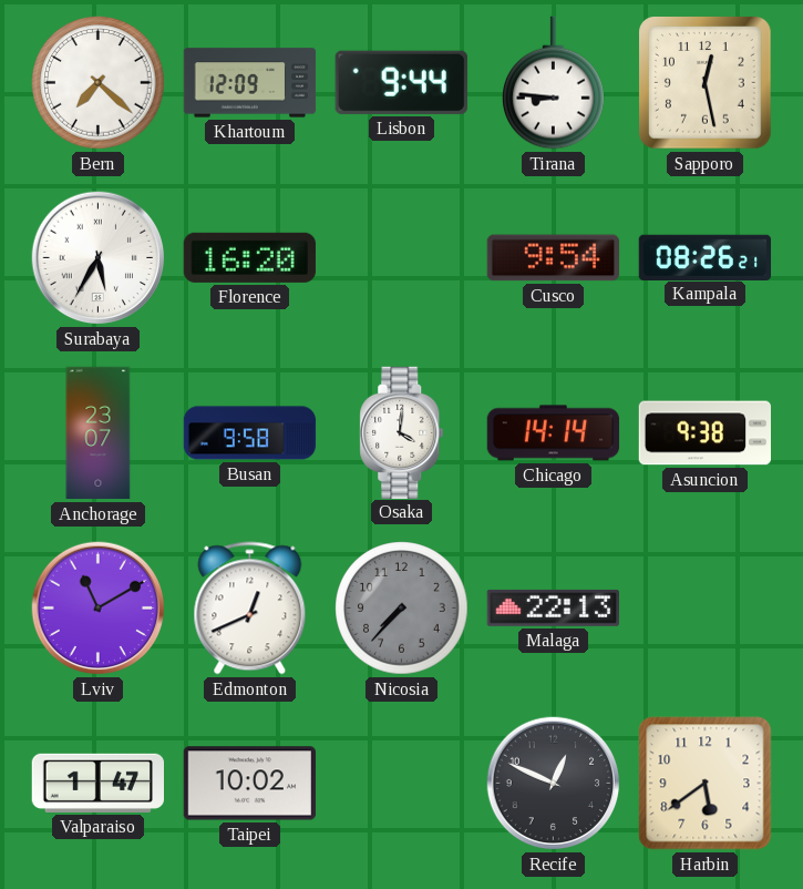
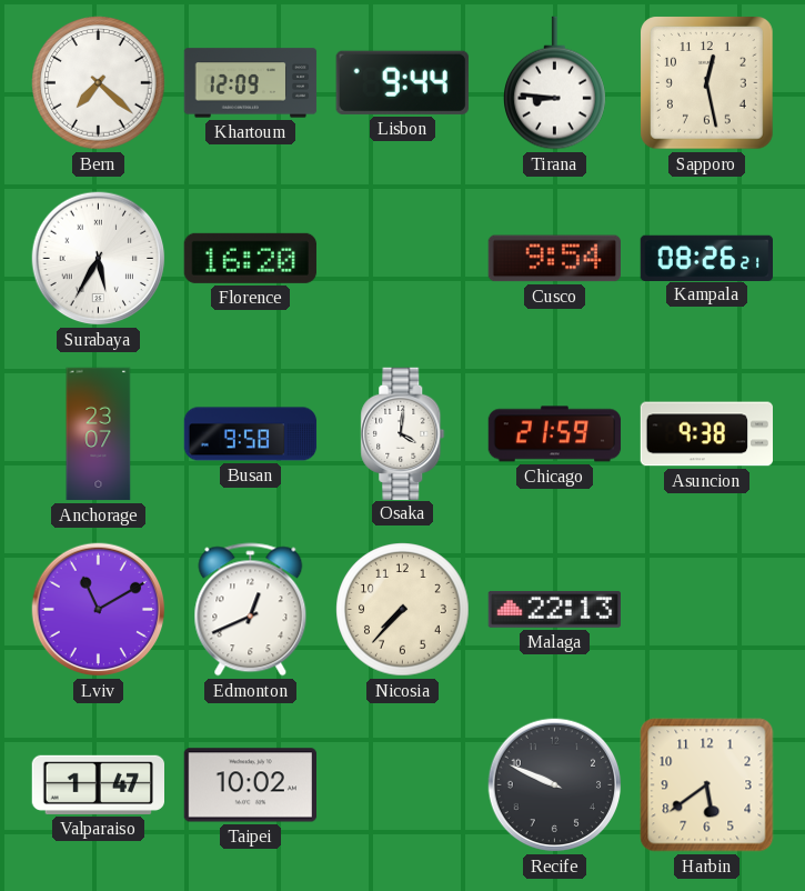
Chicago: 14:14 -> 21:59
Nicosia dial: grey -> cream
Recife: 12:49 -> 9:49
